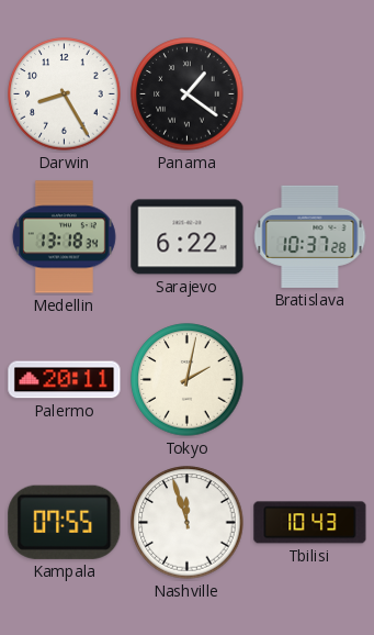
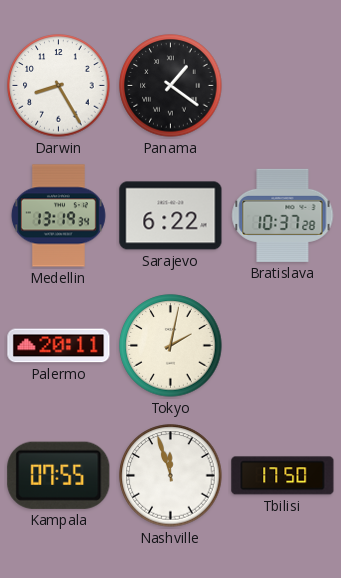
Medellin: 13:18 -> 13:19
Tbilisi: 10:43 -> 17:50
